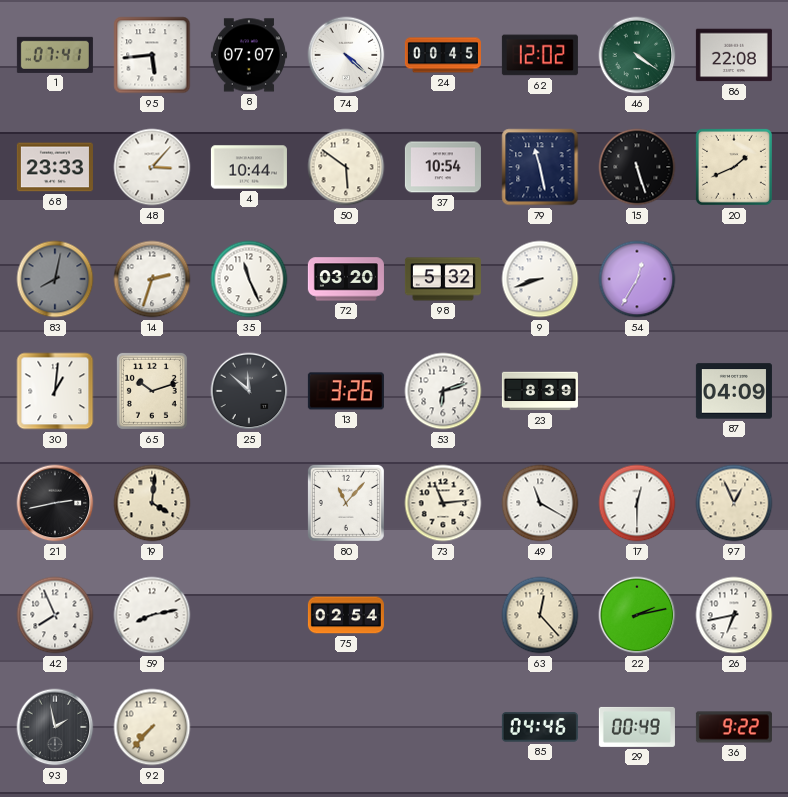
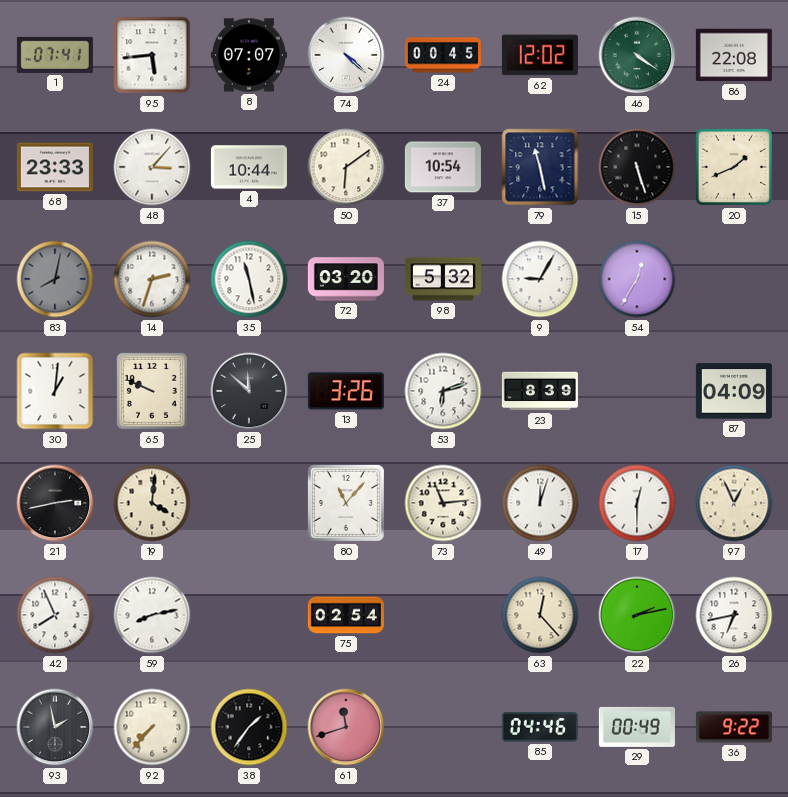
50: 5:51 -> 6:09
35: 11:26 -> 11:28
9: 8:42 -> 9:05
65: 10:12 -> 9:49
49: 11:20 -> 12:03
38: none -> 1:36
61: none -> 11:42
